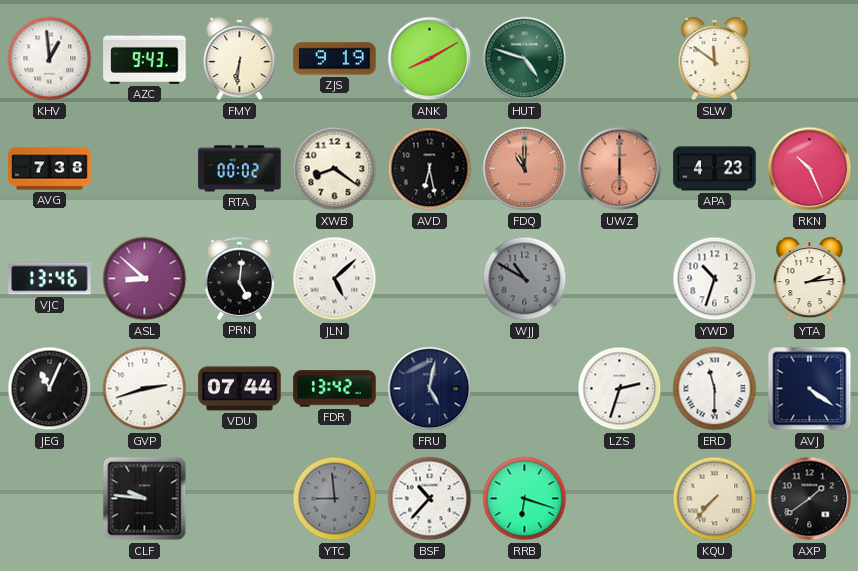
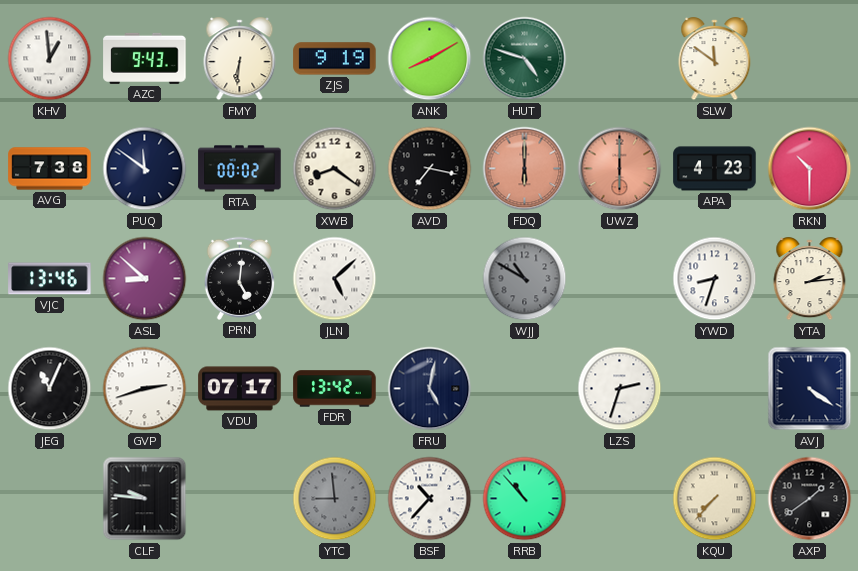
PUQ: none -> 11:51
AVD: 6:28 -> 7:17
FDQ: 11:00 -> 6:00
RKN: 10:26 -> 10:30
YWD: 10:33 -> 8:33
VDU: 07:44 -> 07:17
ERD: 11:30 -> none
RRB: 6:18 -> 10:53
